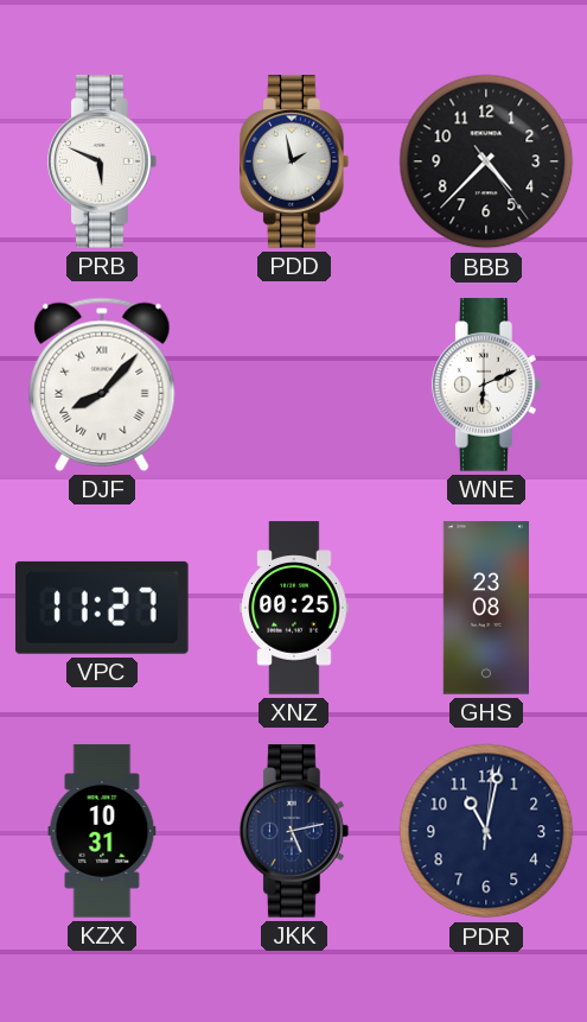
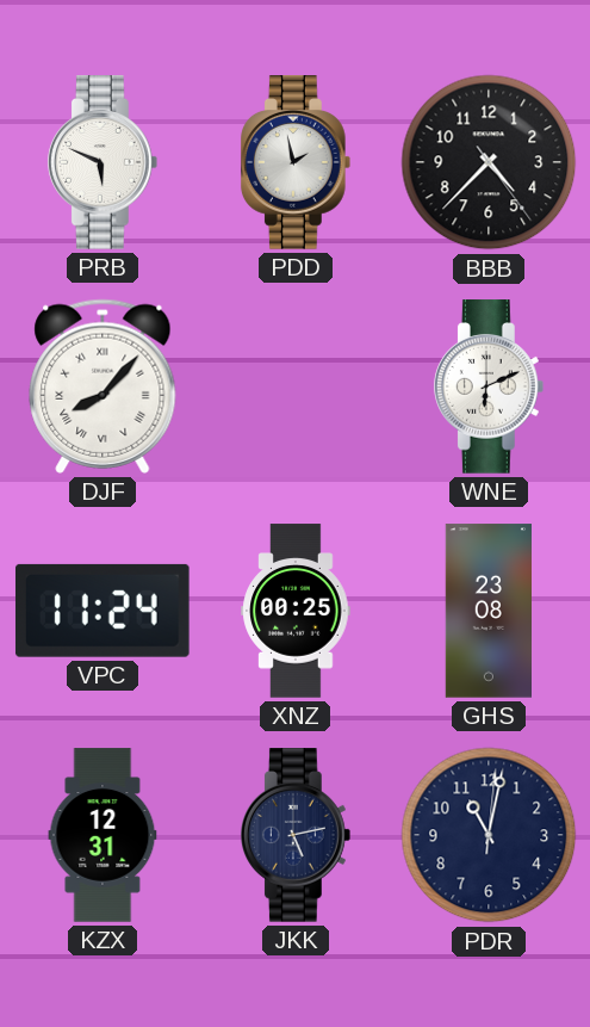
VPC: 11:27 -> 11:24
KZX: 10:31 -> 12:31
